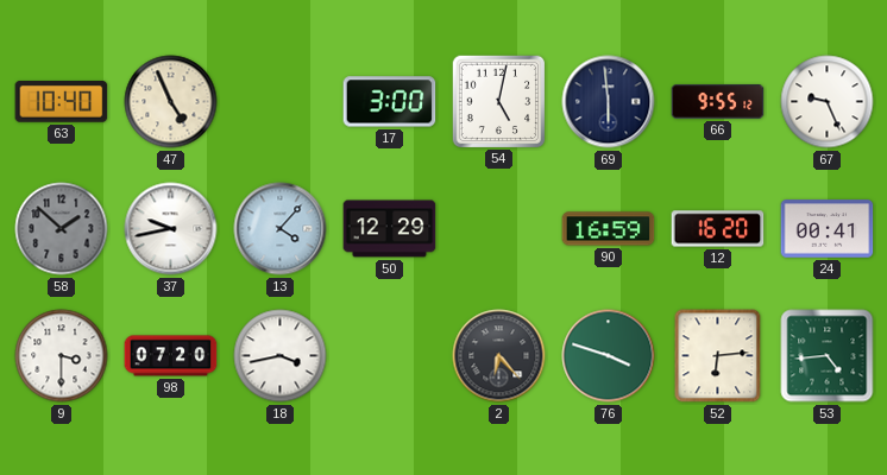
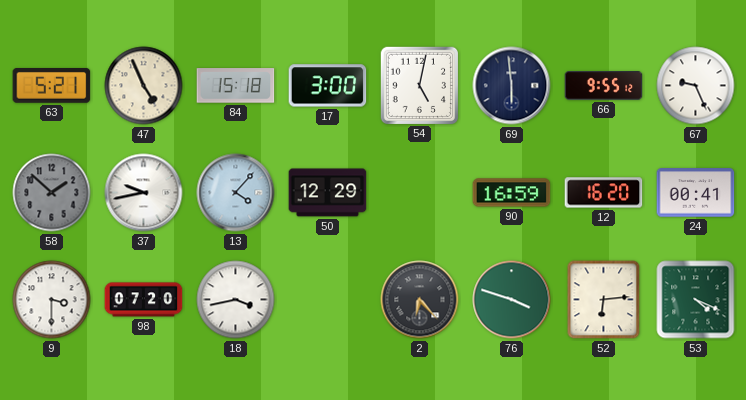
63: 10:40 -> 5:21
84: none -> 15:18
53: 4:44 -> 4:19
